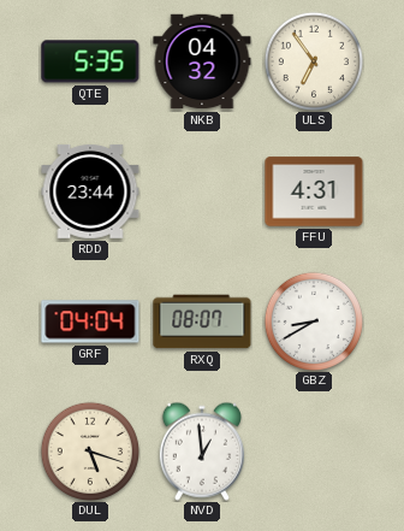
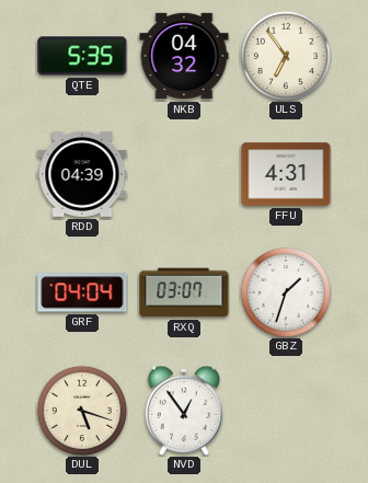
RDD: 23:44 -> 04:39
RXQ: 08:07 -> 03:07
GBZ: 8:40 -> 1:33
NVD: 12:59 -> 12:54
